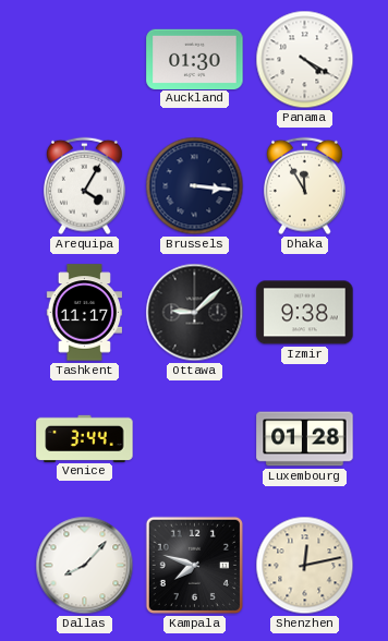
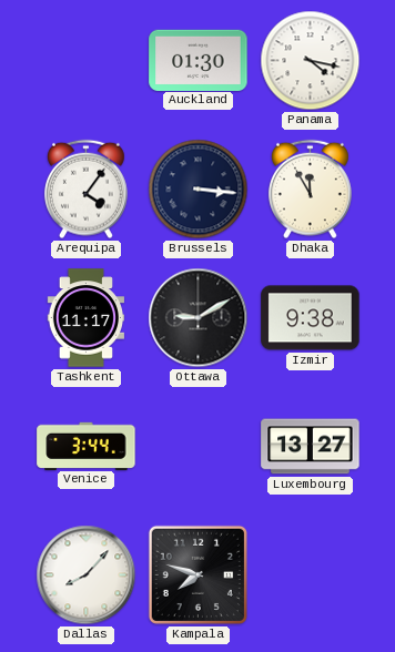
Panama: 4:20 -> 4:17
Arequipa: 4:05 -> 4:06
Ottawa: 9:08 -> 9:10
Luxembourg: 01:28 -> 13:27
Shenzhen: 12:13 -> none
